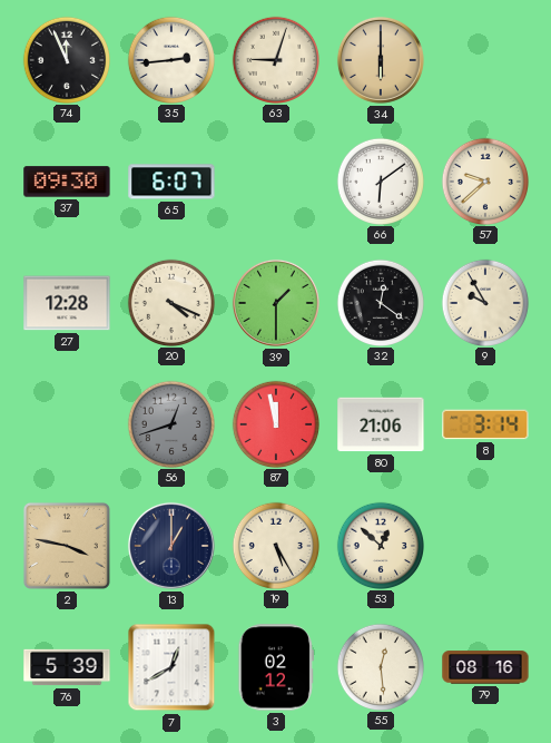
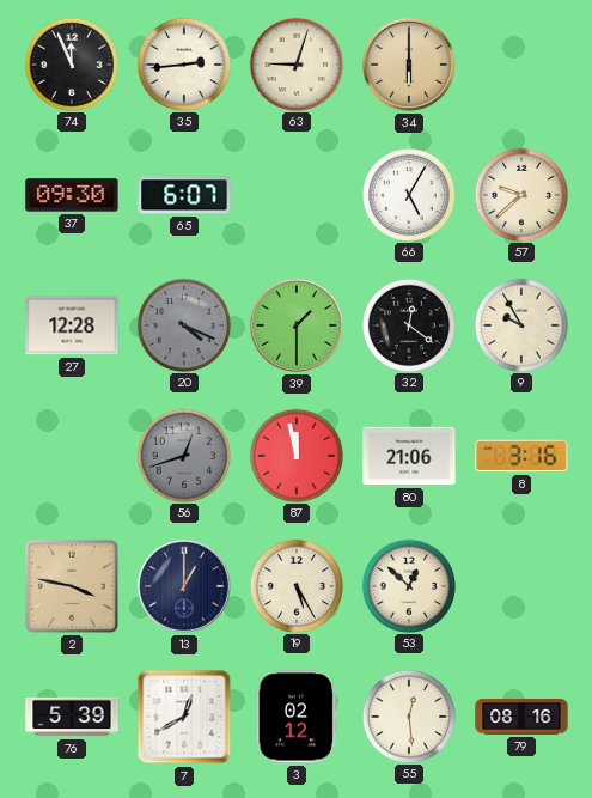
66: 6:09 -> 5:05
20 dial: cream -> grey
8: 3:14 -> 3:16
